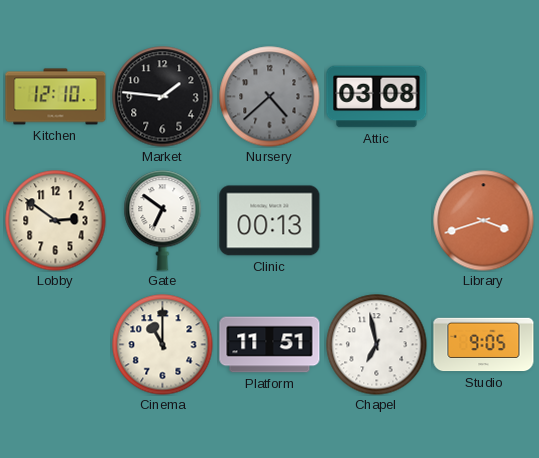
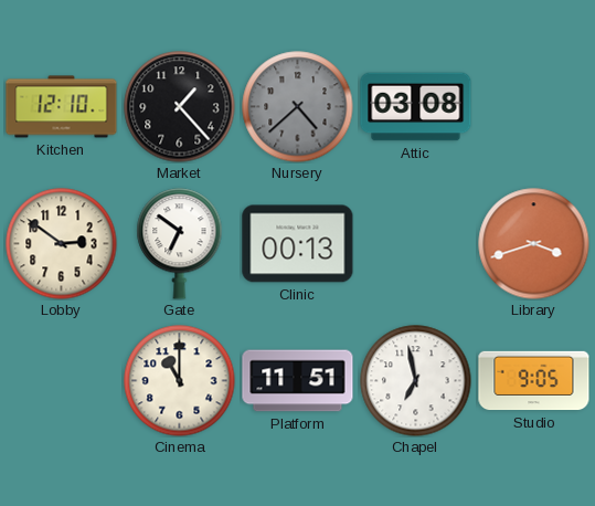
Market: 1:46 -> 1:23
